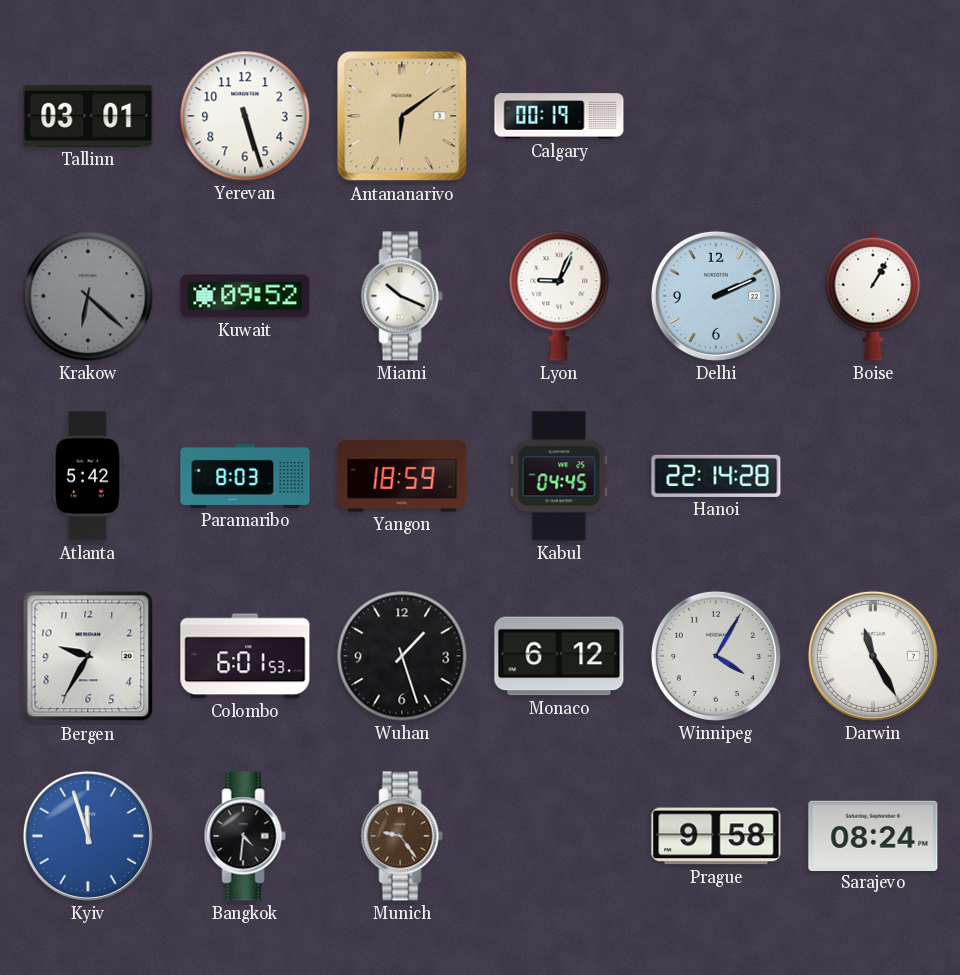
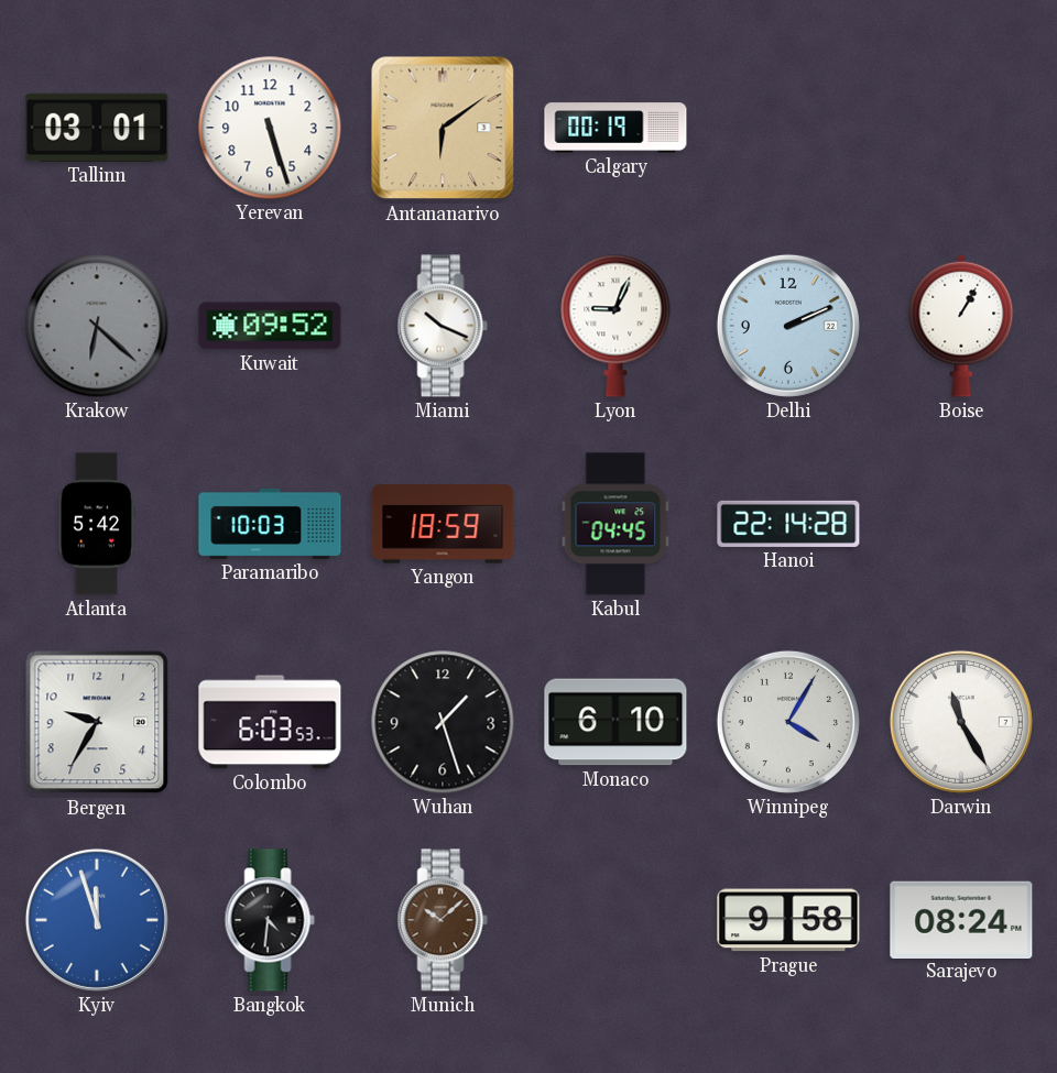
Paramaribo: 8:03 -> 10:03
Colombo: 6:01 -> 6:03
Monaco: 6:12 -> 6:10
Munich: 9:24 -> 10:08
